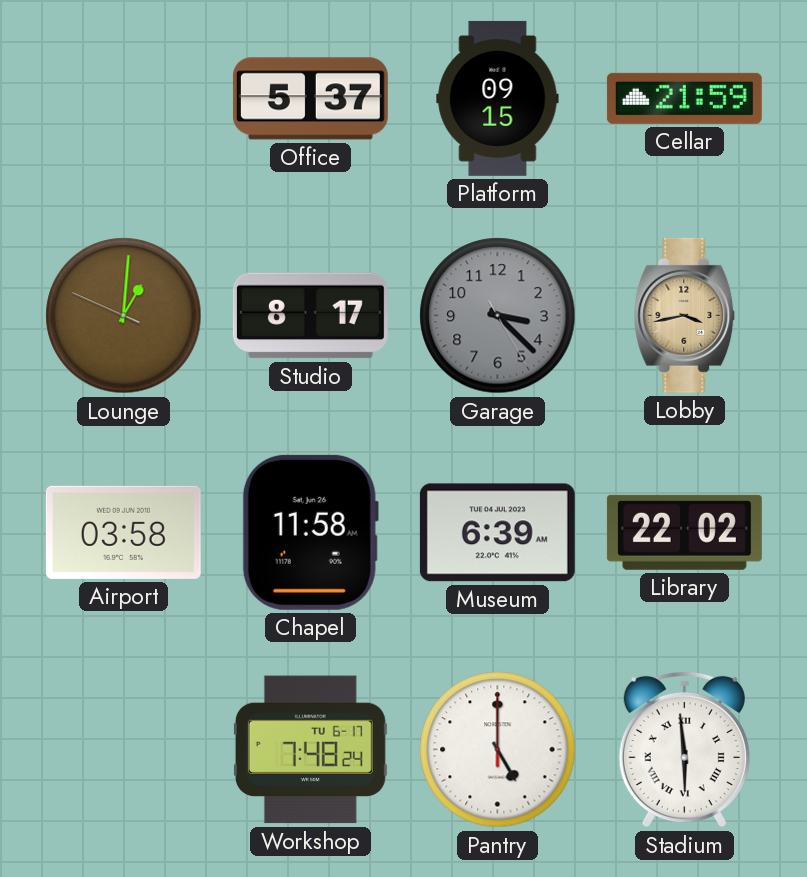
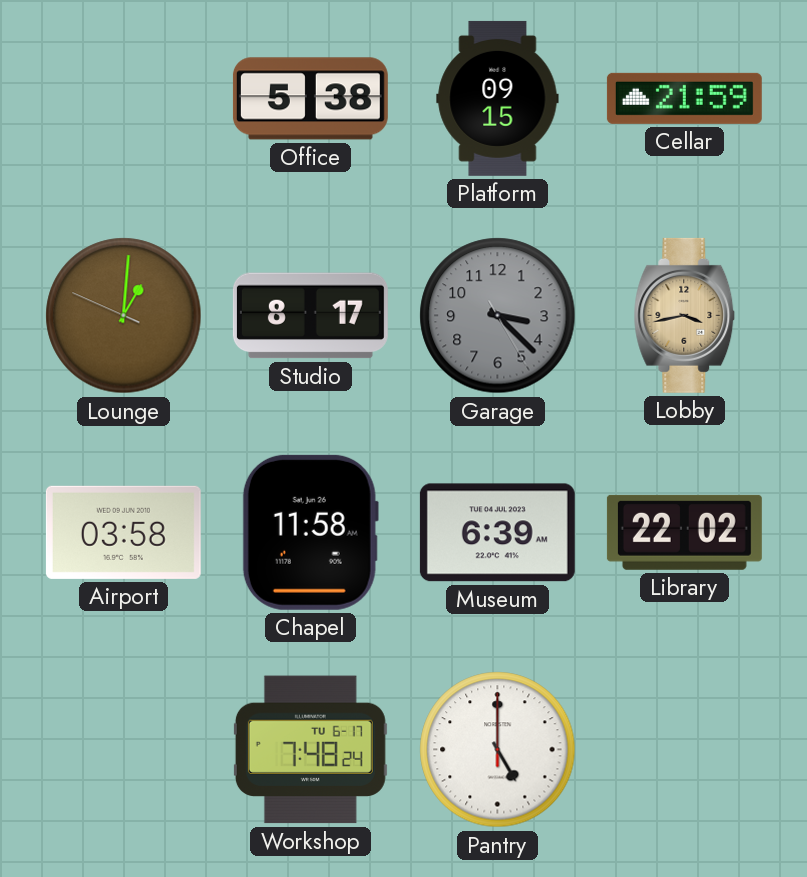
Office: 5:37 -> 5:38
Stadium: 5:59 -> none
